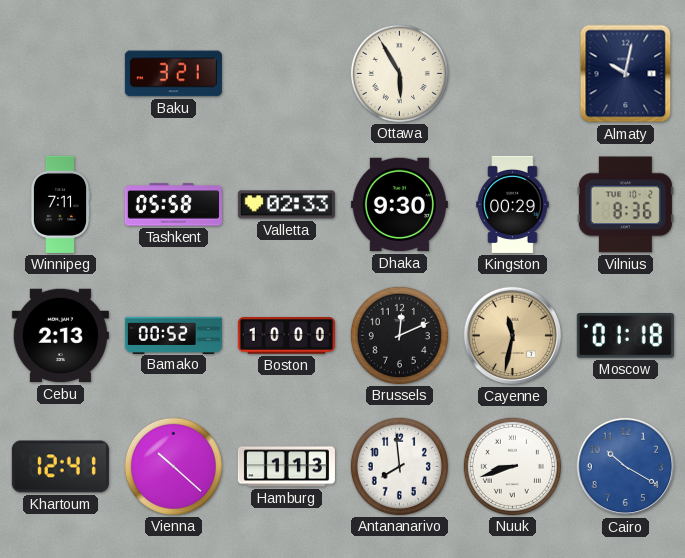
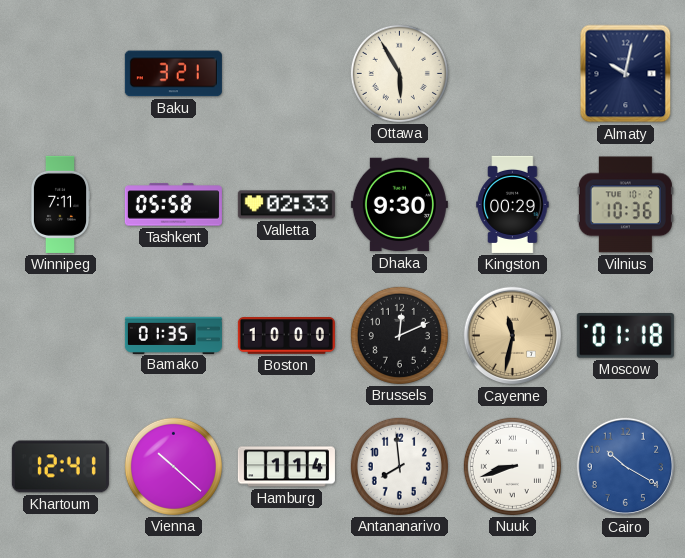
Vilnius: 8:36 -> 10:36
Cebu: 2:13 -> none
Bamako: 00:52 -> 01:35
Hamburg: 1:13 -> 1:14
